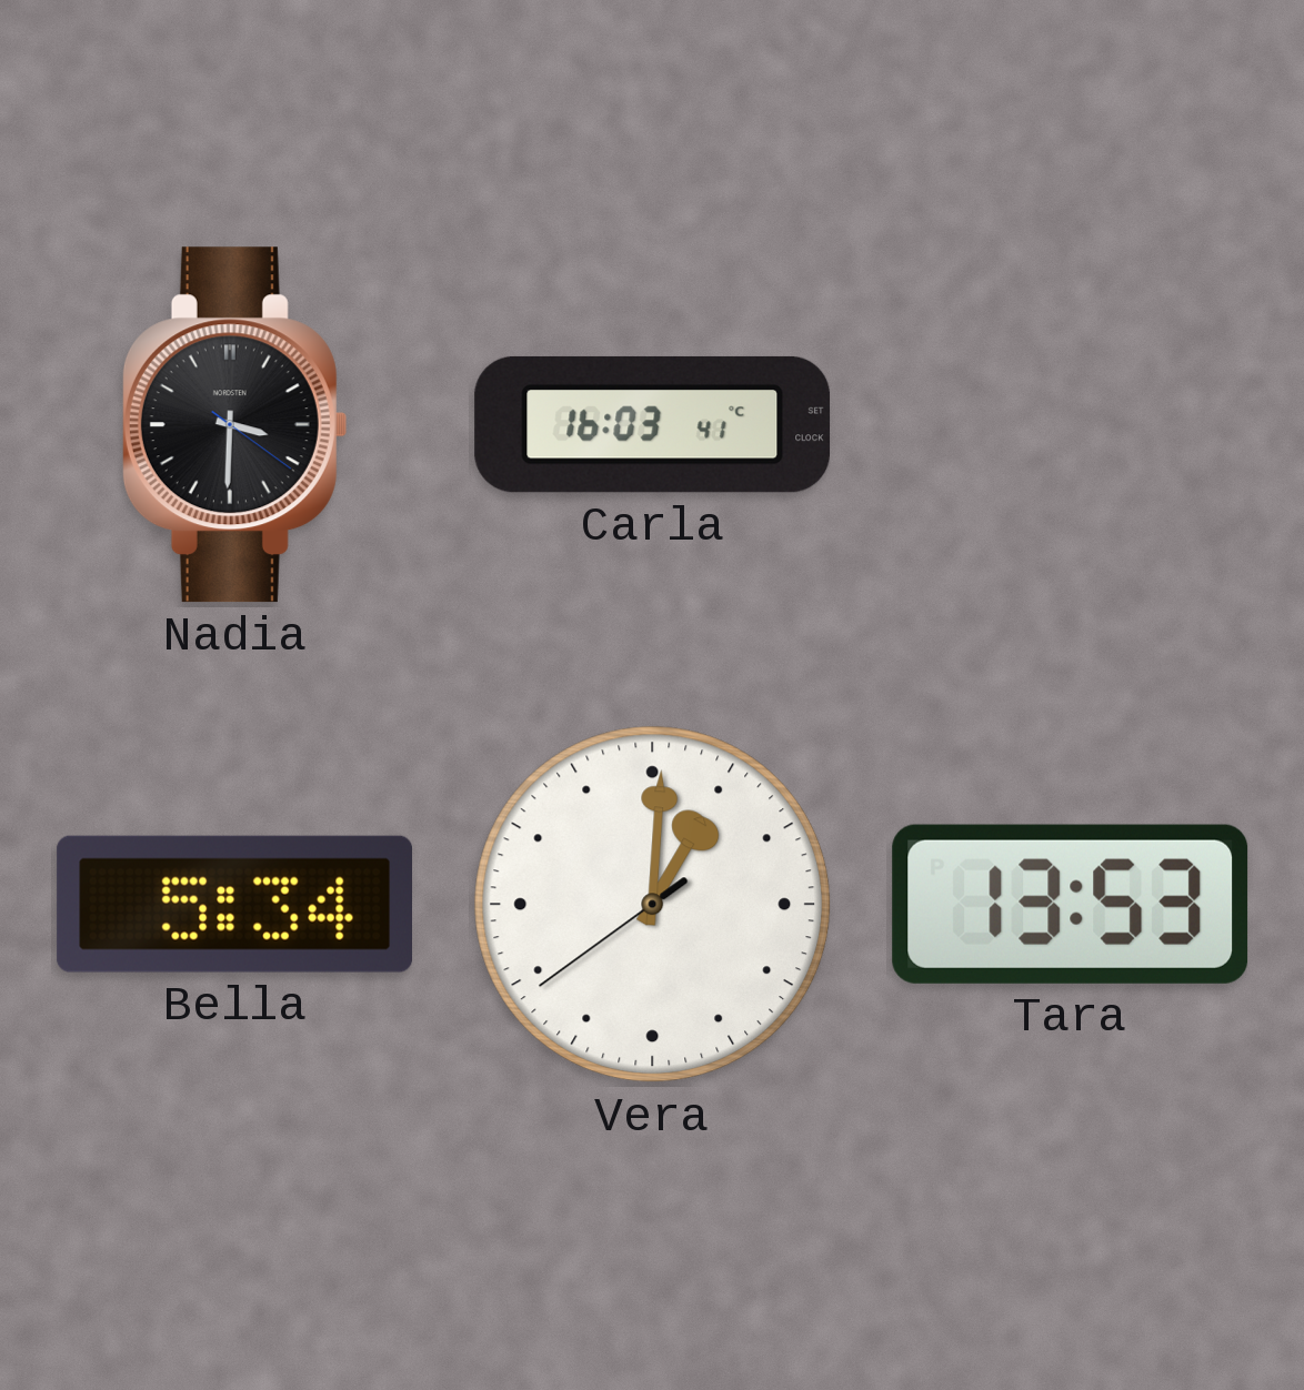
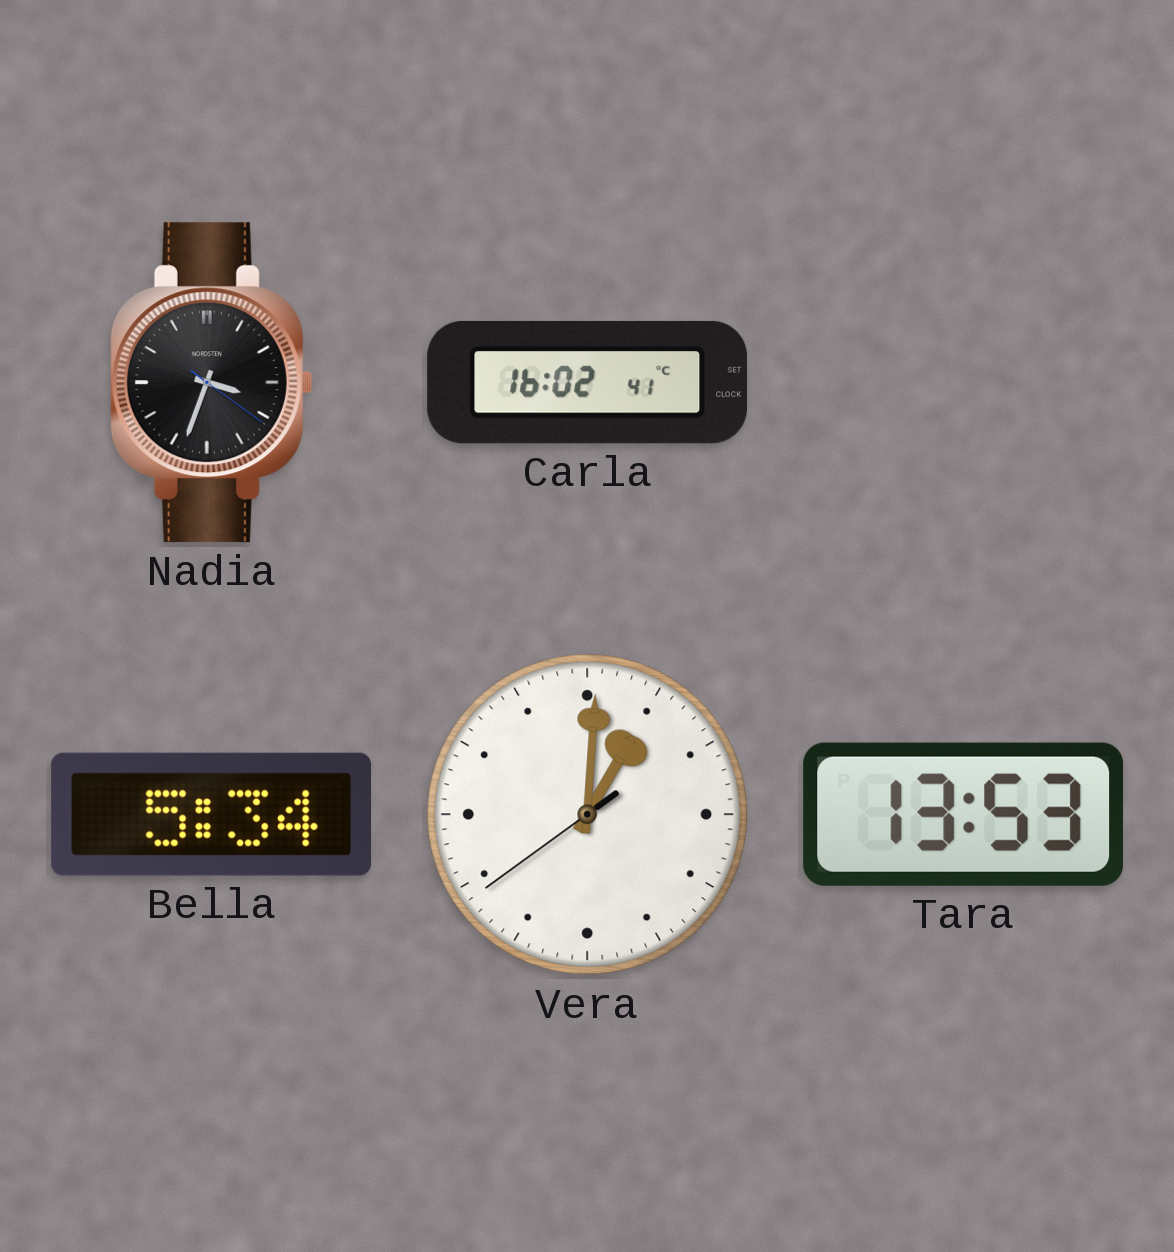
Nadia: 3:30 -> 3:33
Carla: 16:03 -> 16:02
